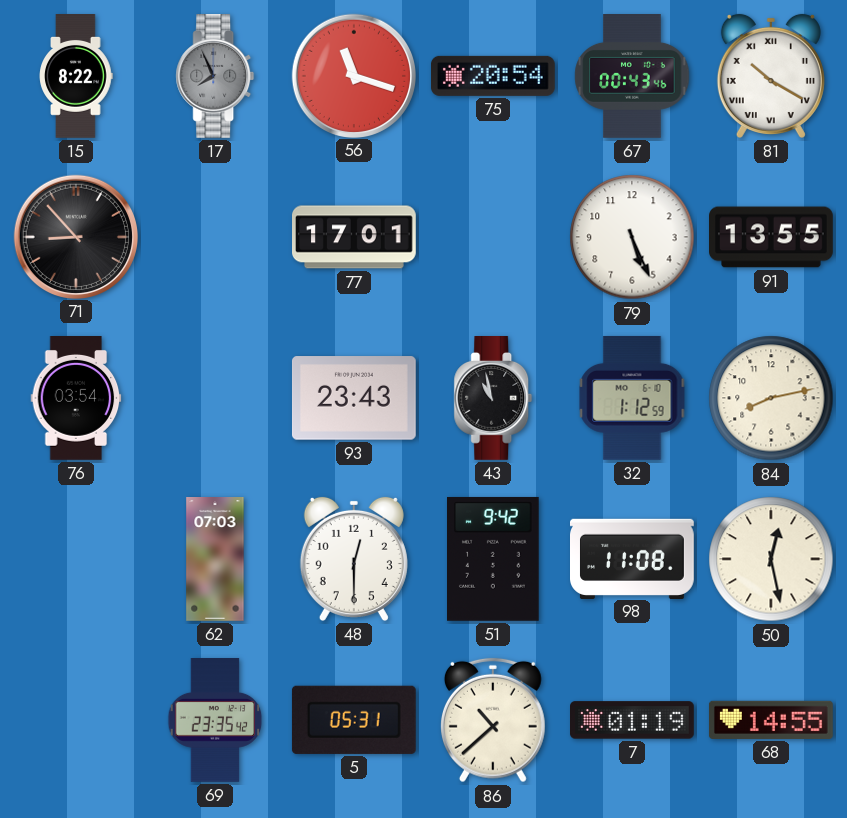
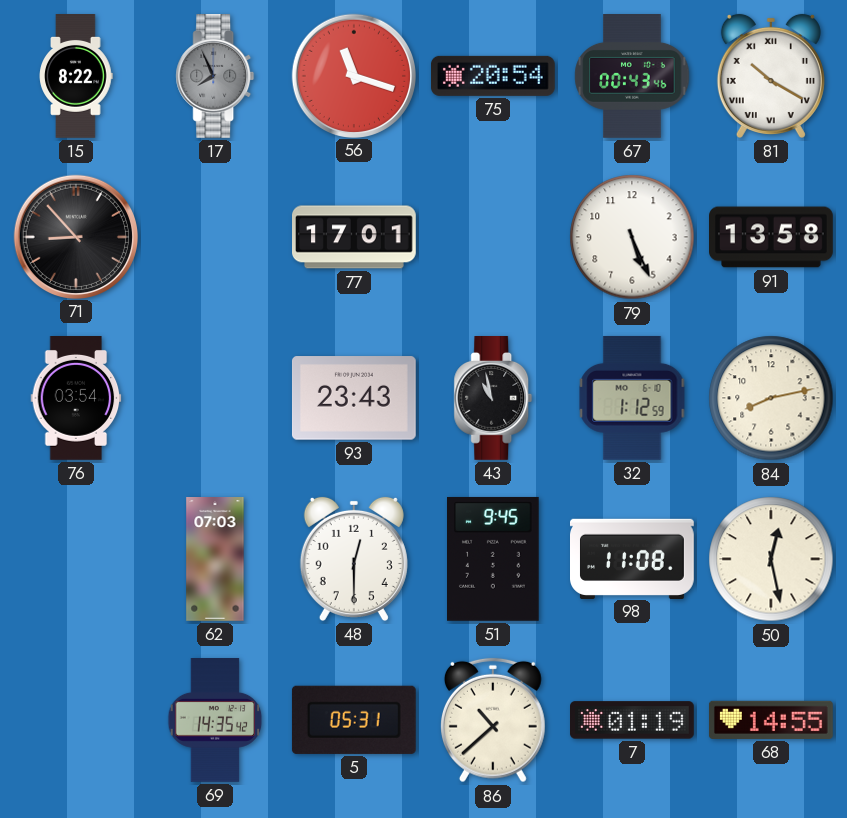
91: 13:55 -> 13:58
51: 9:42 -> 9:45
69: 23:35 -> 14:35
